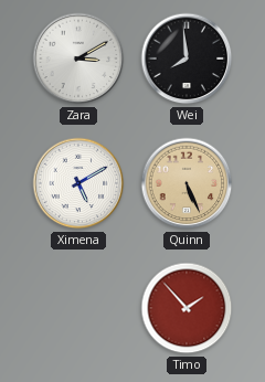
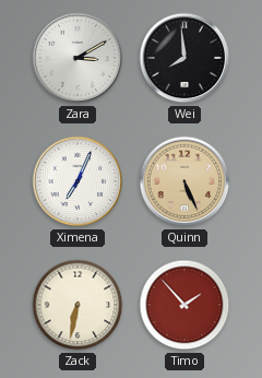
Ximena: 5:10 -> 7:04
Zack: none -> 6:32
